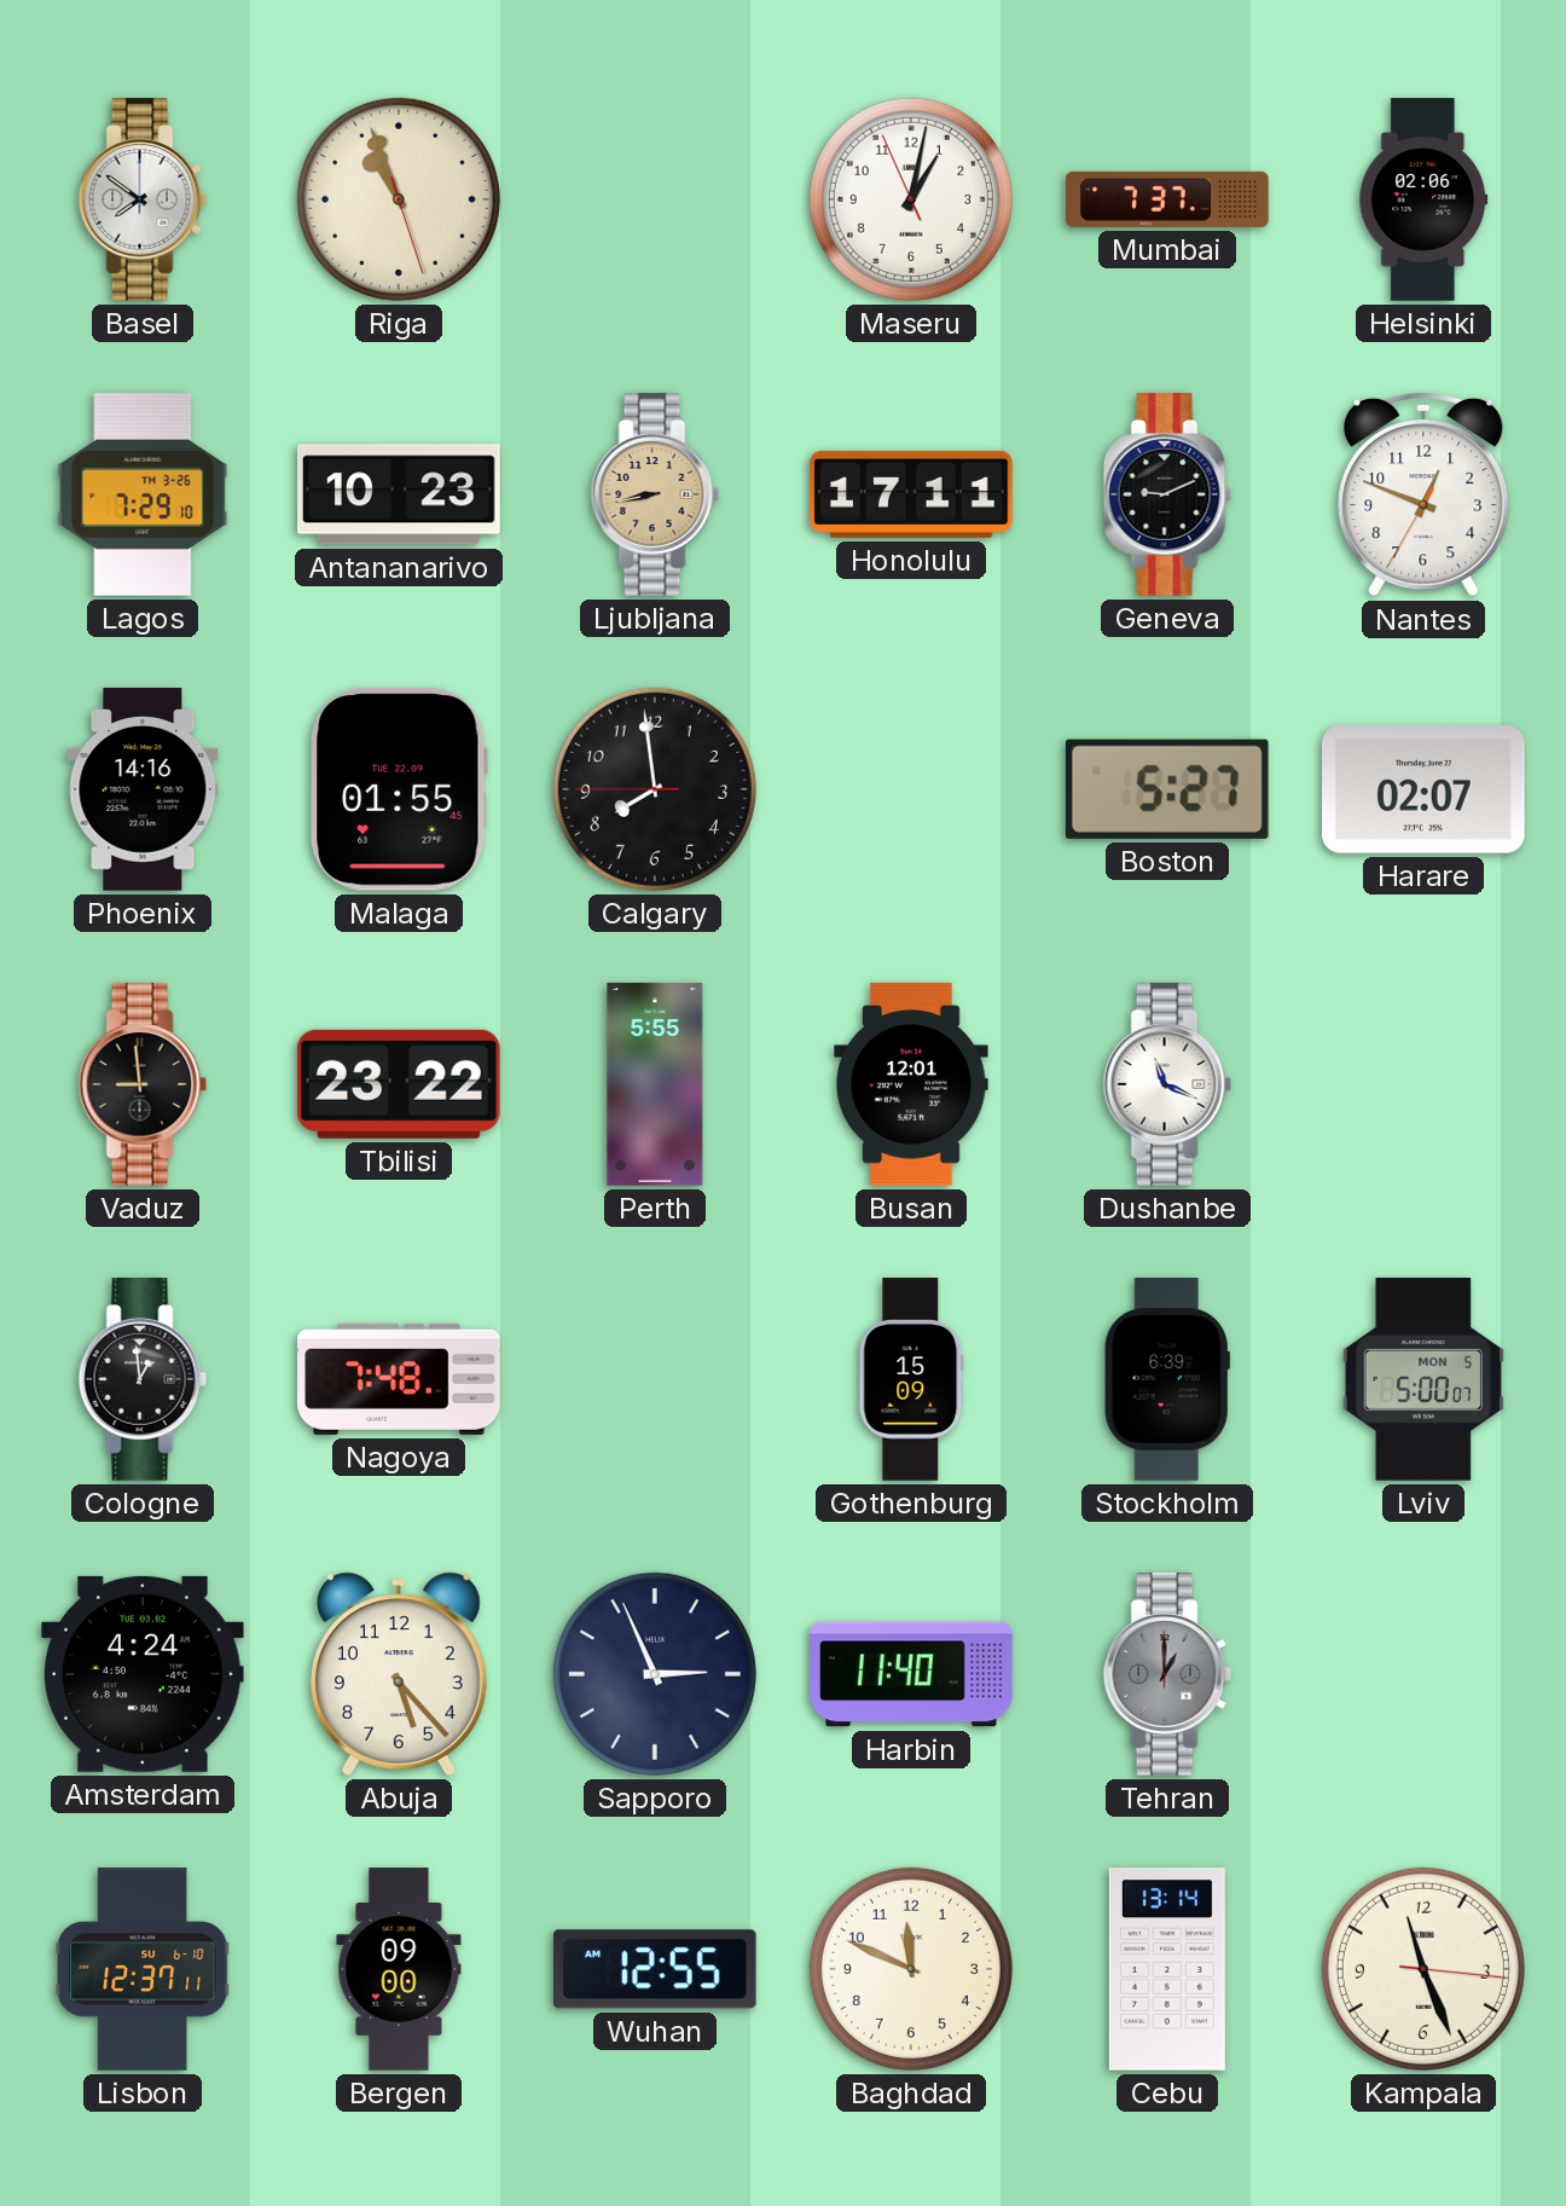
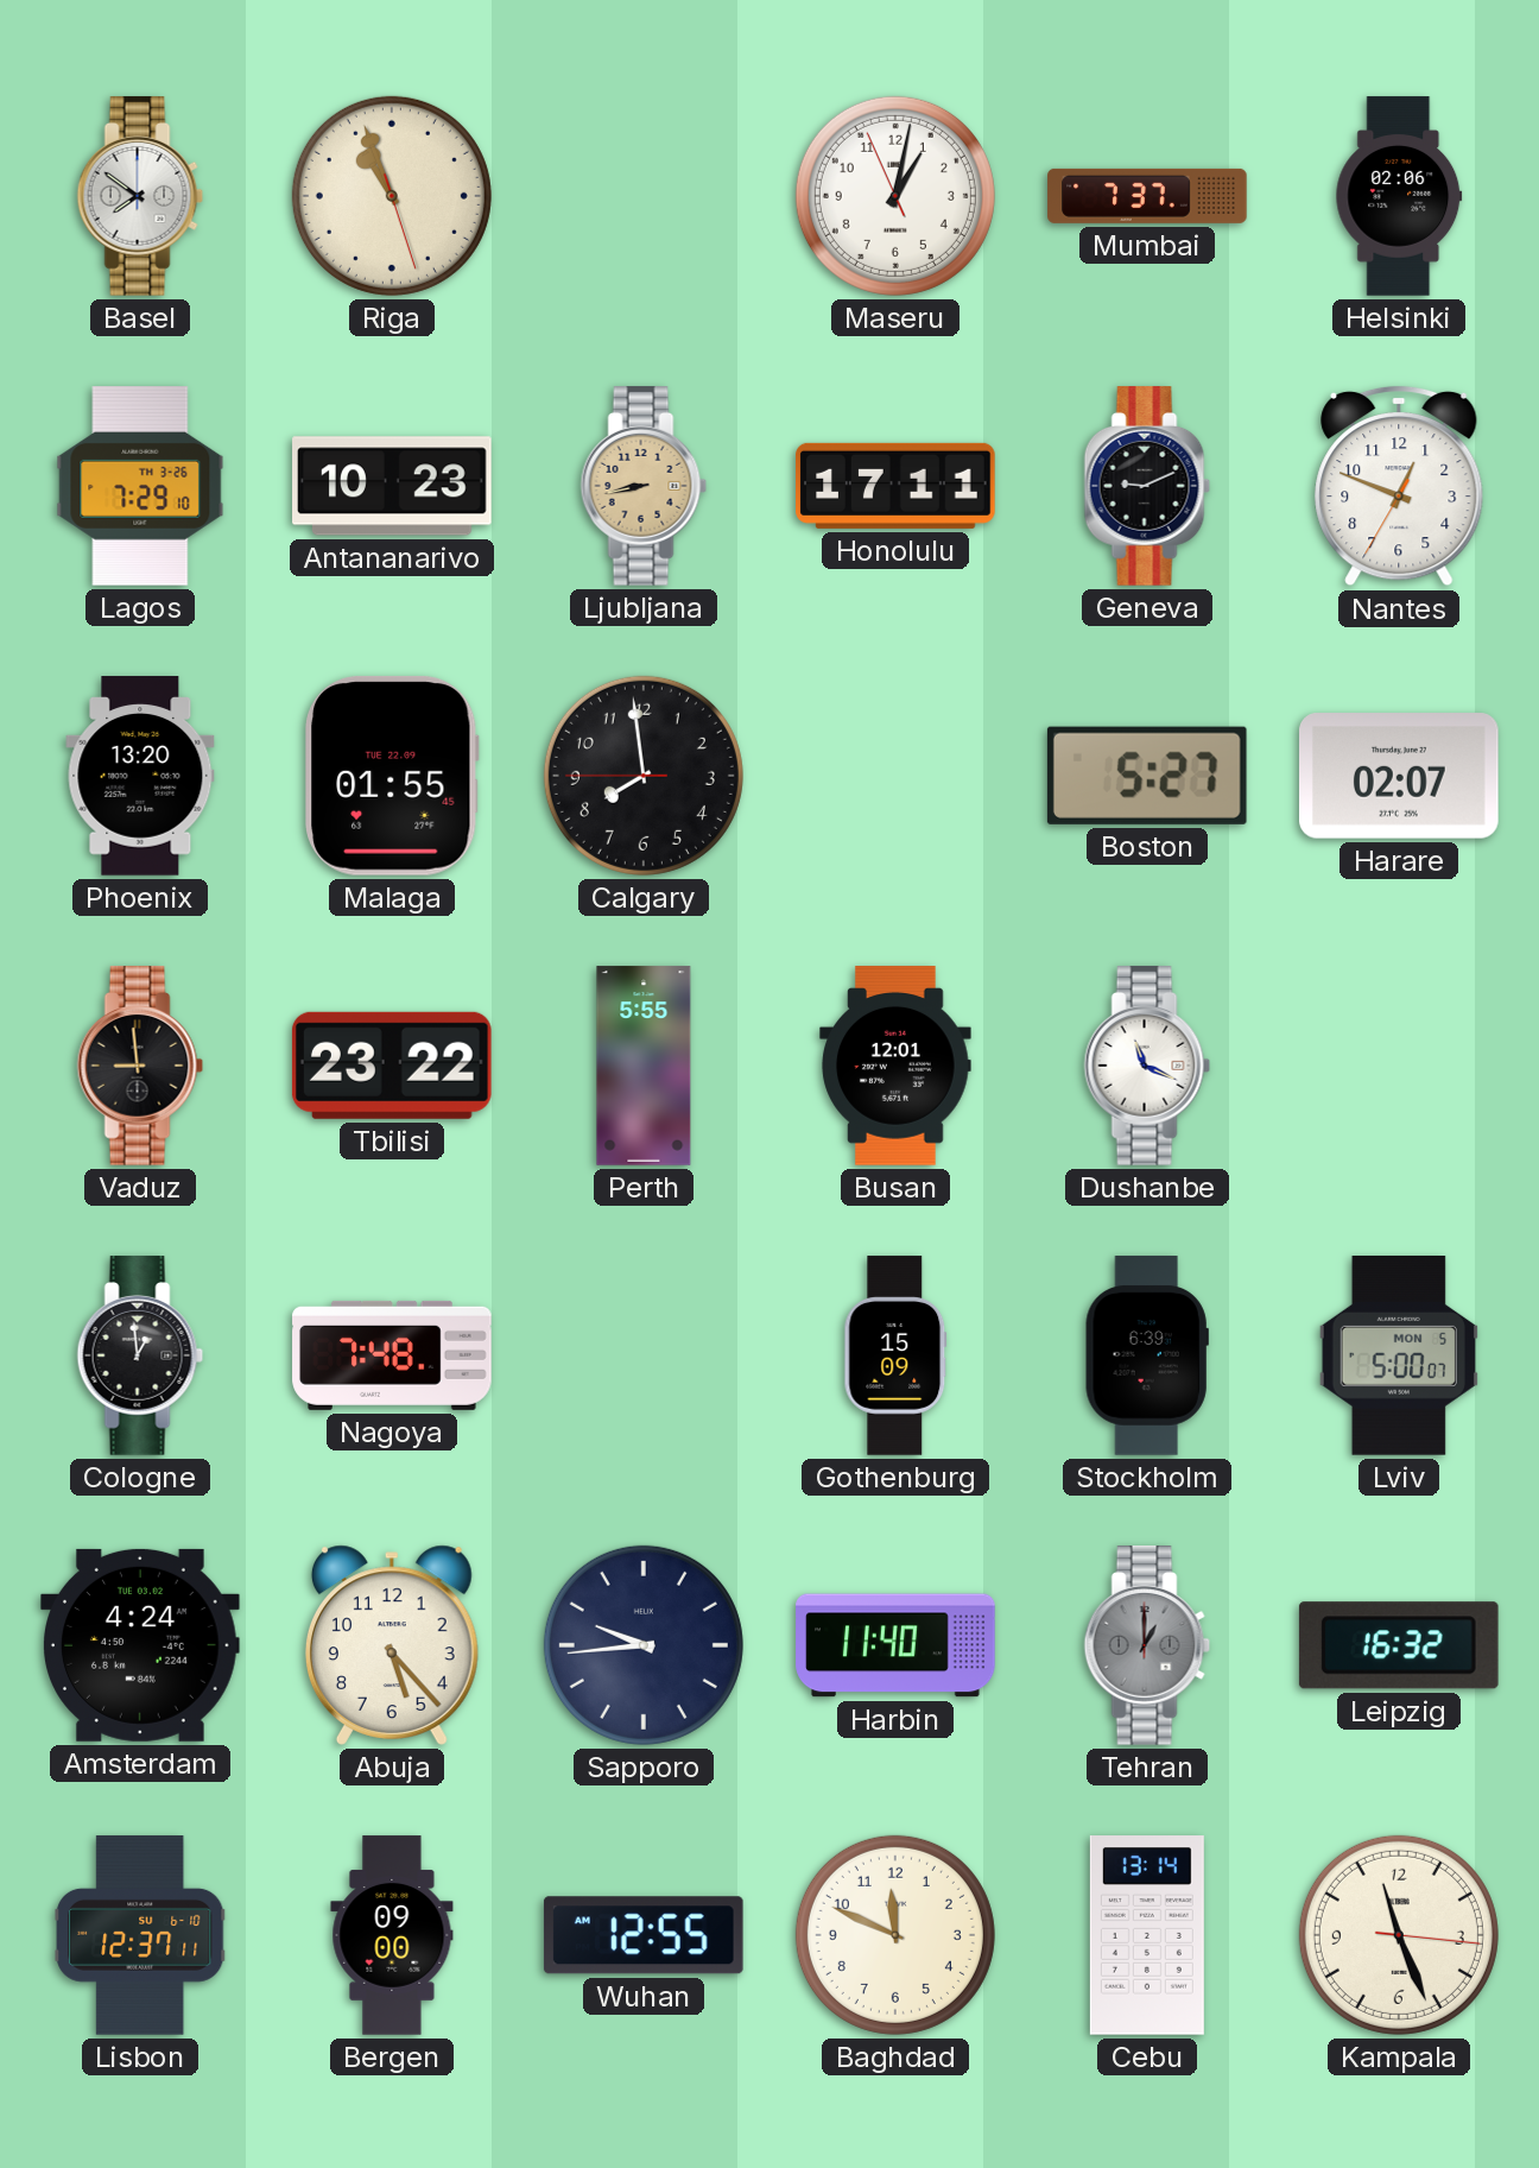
Phoenix: 14:16 -> 13:20
Sapporo: 2:56 -> 9:44
Leipzig: none -> 16:32
